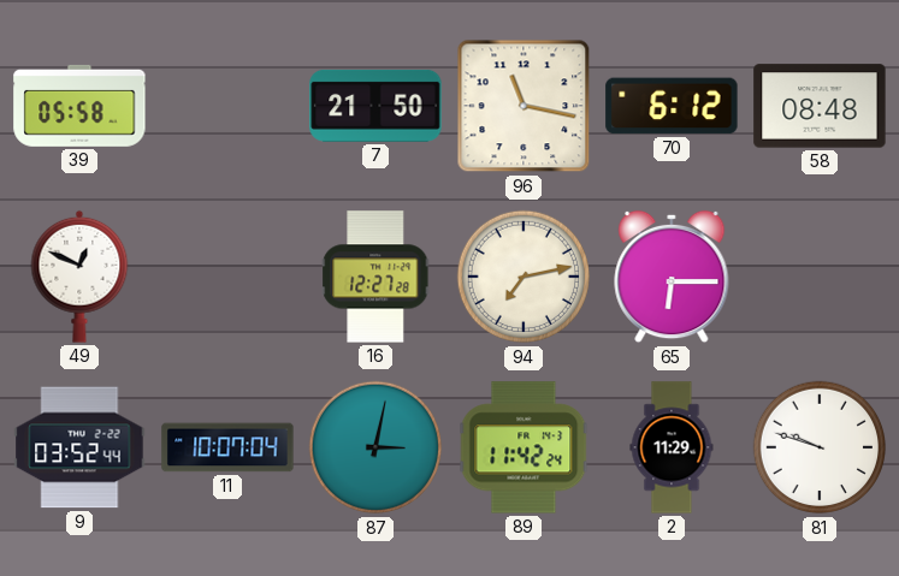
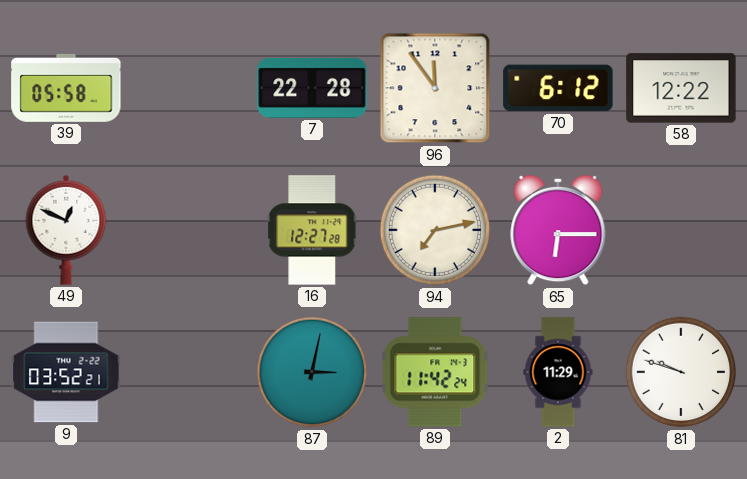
7: 21:50 -> 22:28
96: 11:17 -> 11:54
58: 08:48 -> 12:22
9: 03:52:44 -> 03:52:21
11: 10:07 -> none
